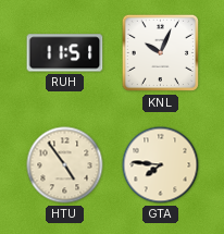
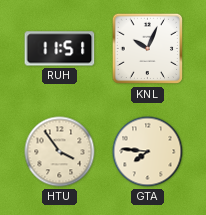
HTU: 4:54 -> 3:54
